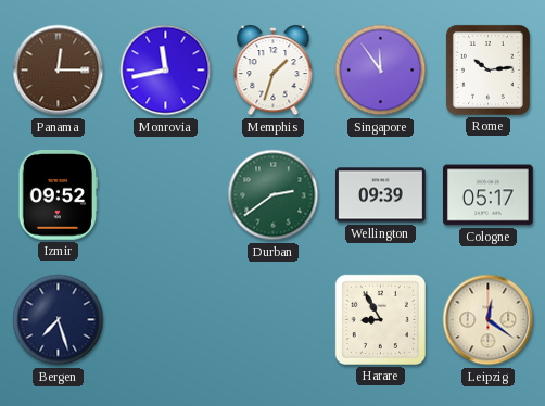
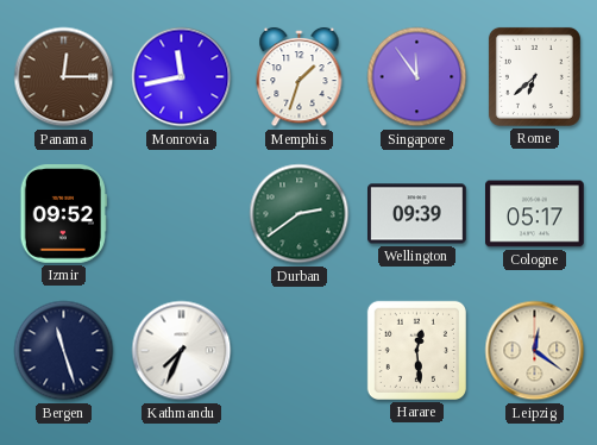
Rome: 10:14 -> 6:38
Bergen: 7:27 -> 11:27
Kathmandu: none -> 7:34
Harare: 8:55 -> 12:29
